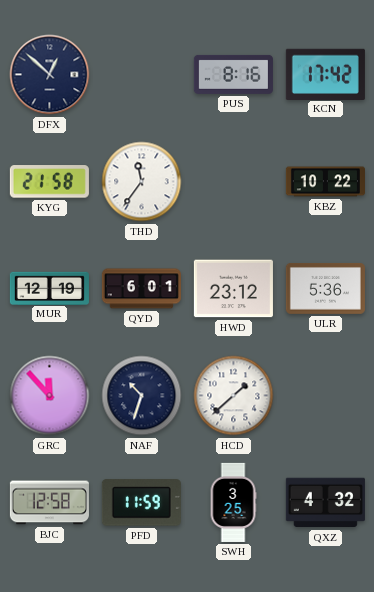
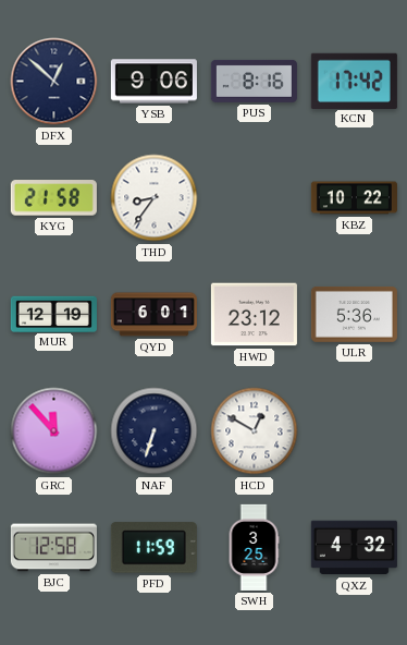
YSB: none -> 9:06
THD: 11:36 -> 8:36
NAF: 10:33 -> 6:33
HCD: 1:38 -> 12:50
